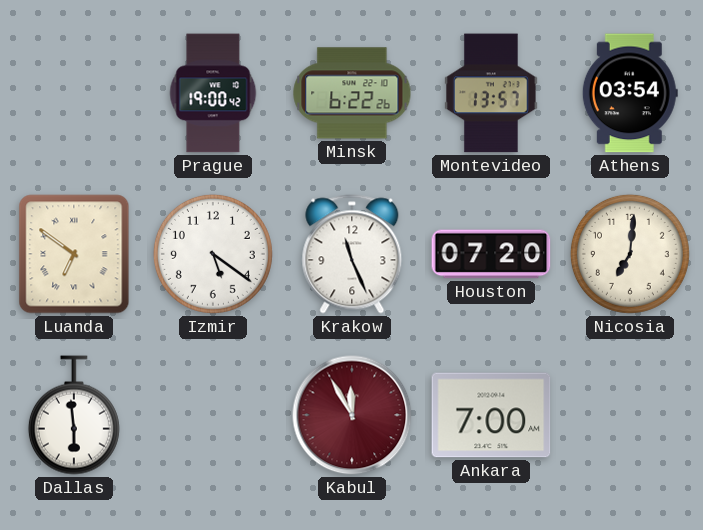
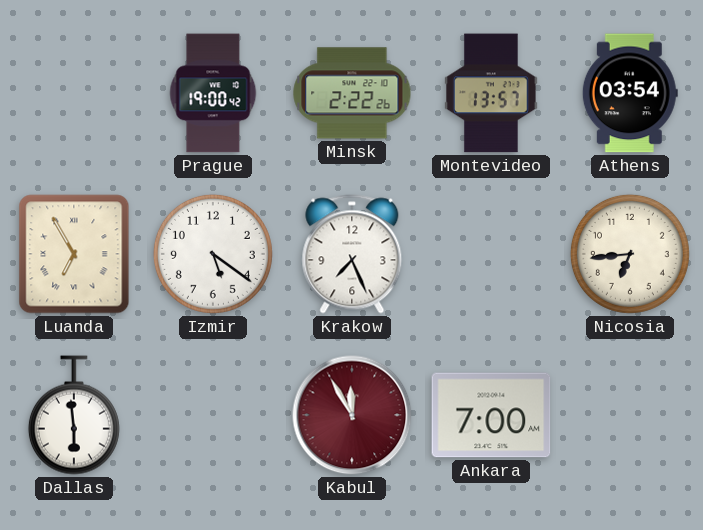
Minsk: 6:22 -> 2:22
Luanda: 6:51 -> 6:55
Krakow: 11:26 -> 7:26
Houston: 07:20 -> none
Nicosia: 7:01 -> 6:44
